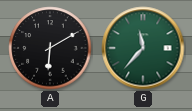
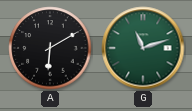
G: 11:37 -> 11:12
